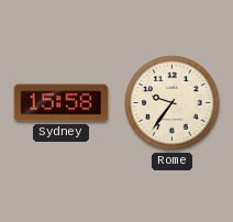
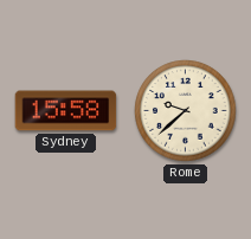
Rome: 9:36 -> 9:38
